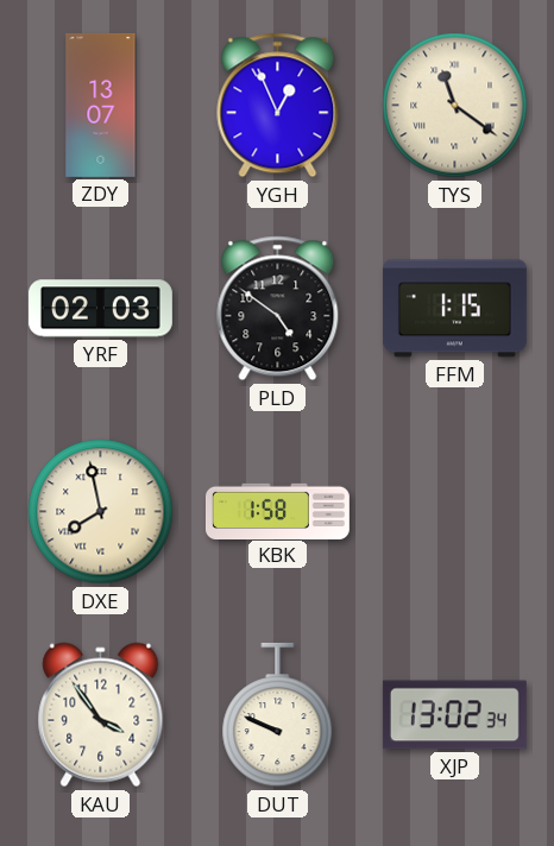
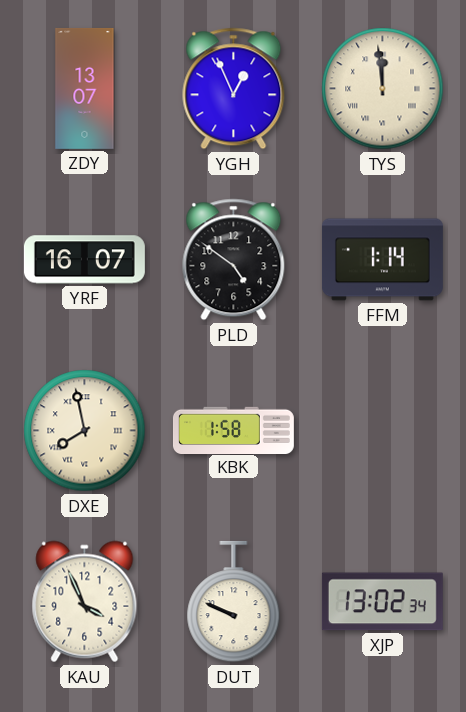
TYS: 11:21 -> 11:59
YRF: 02:03 -> 16:07
FFM: 1:15 -> 1:14
KAU: 3:54 -> 3:56
